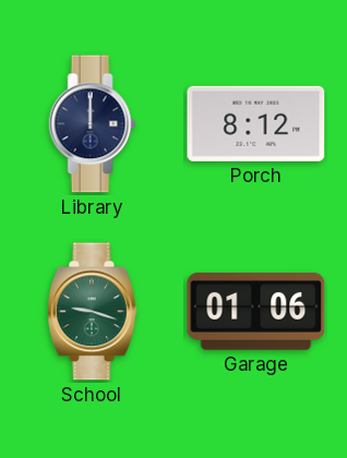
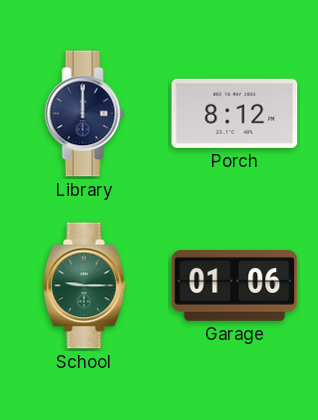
School: 9:18 -> 9:15
